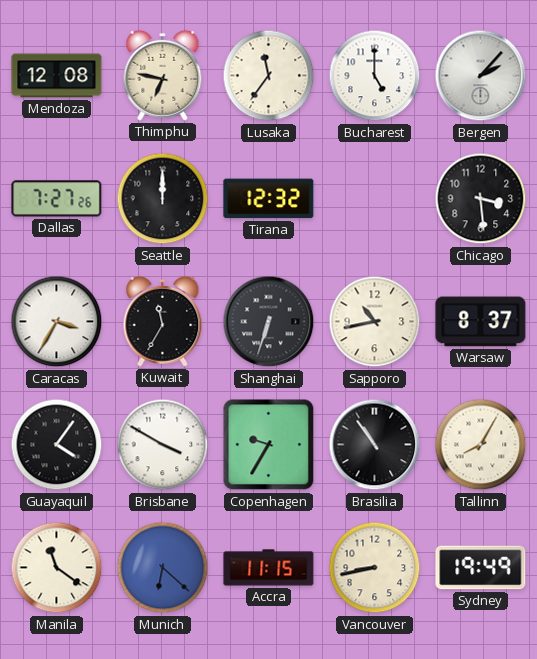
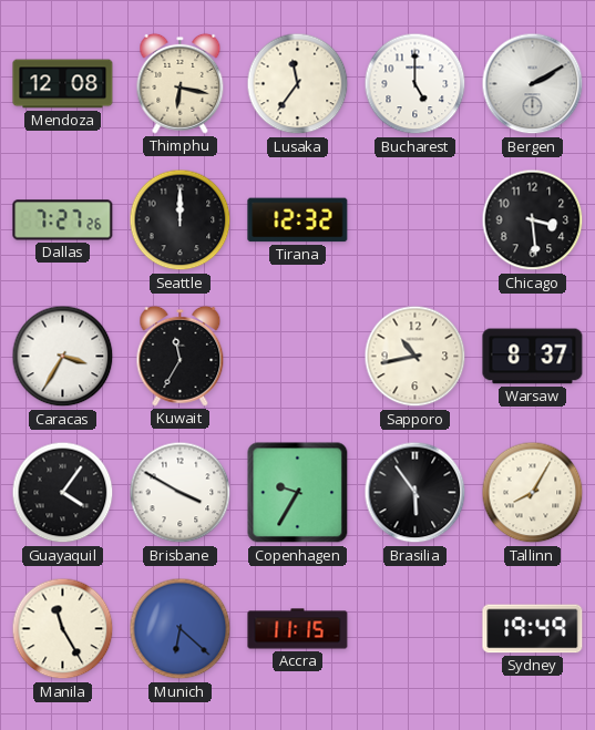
Thimphu: 6:47 -> 6:17
Bergen: 2:07 -> 2:10
Shanghai: 6:33 -> none
Brasilia: 10:54 -> 5:54
Manila: 11:21 -> 11:25
Vancouver: 8:43 -> none
